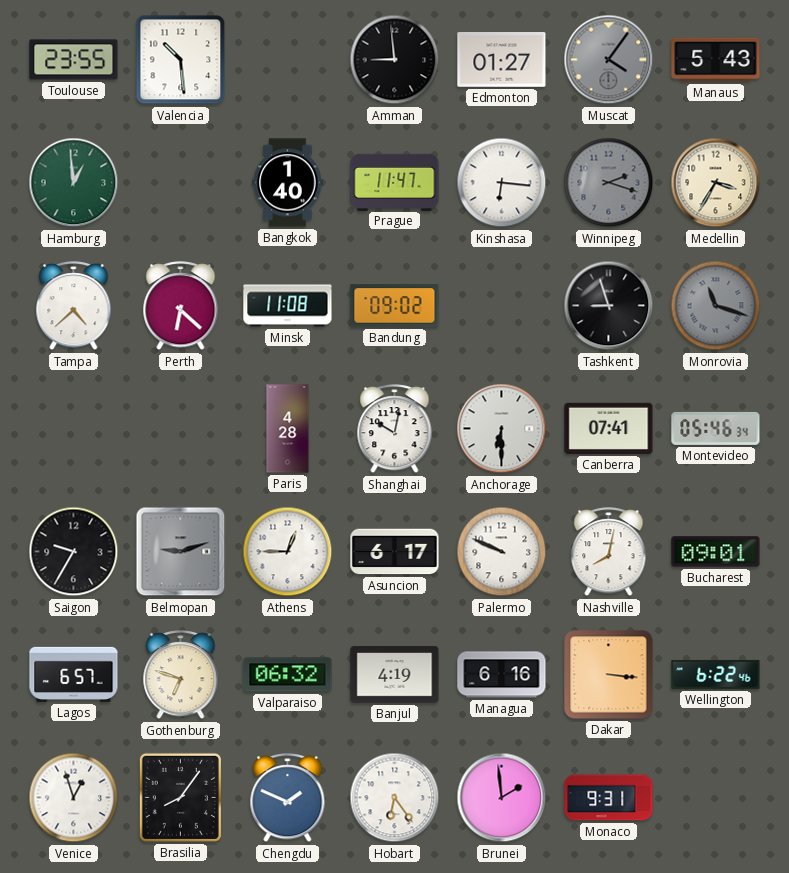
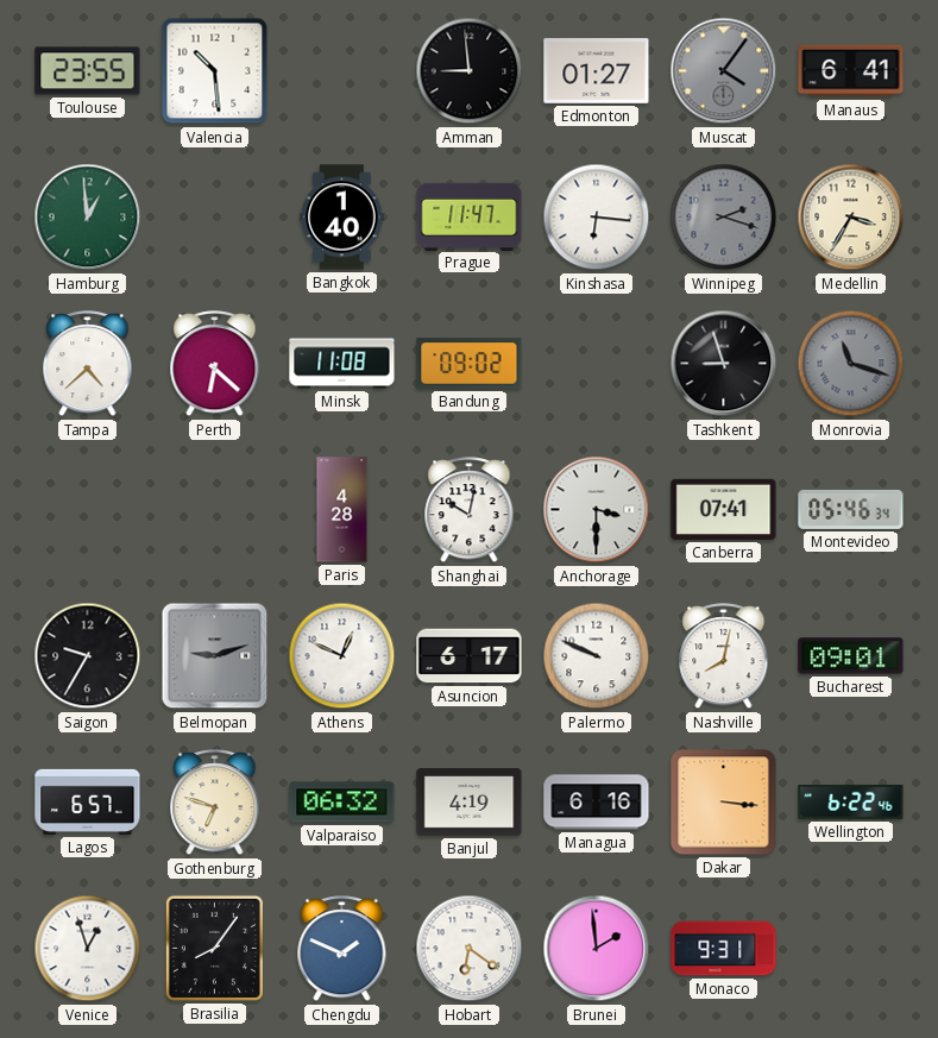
Manaus: 5:43 -> 6:41
Anchorage: 6:30 -> 3:30
Athens: 12:45 -> 12:49
Hobart: 6:24 -> 6:21
